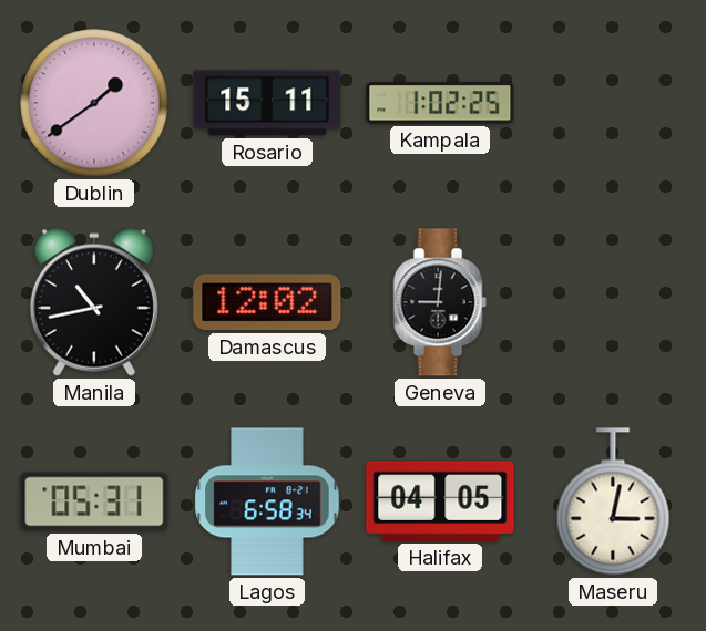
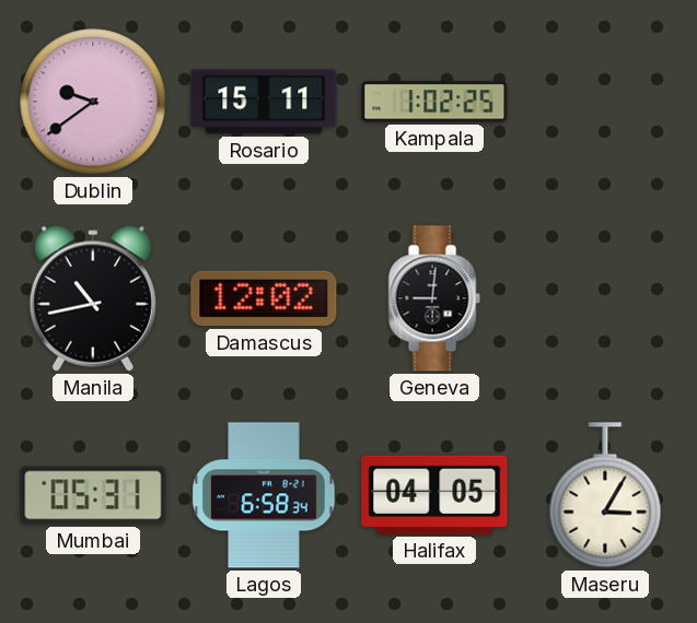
Dublin: 1:39 -> 9:39
Maseru: 3:02 -> 3:05
